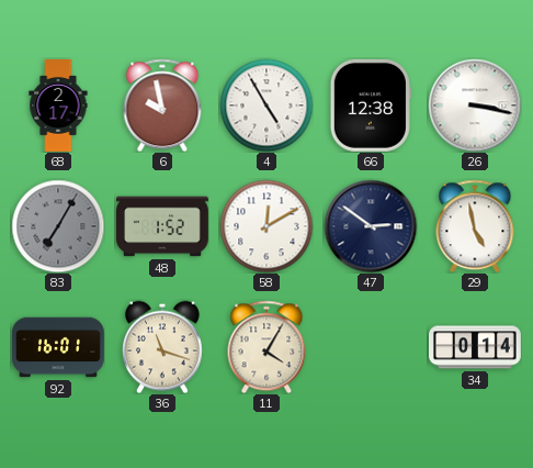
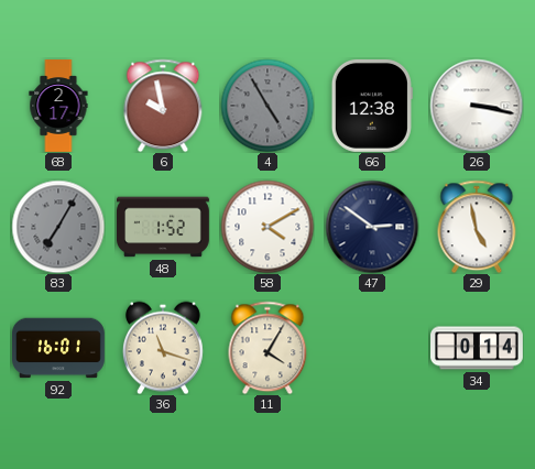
4 dial: white -> grey
58: 12:10 -> 4:10
